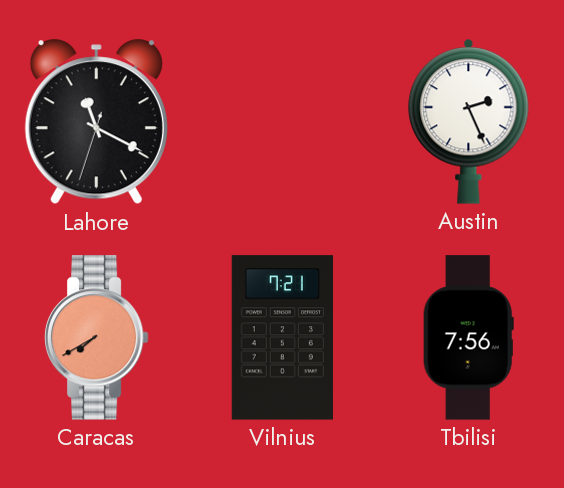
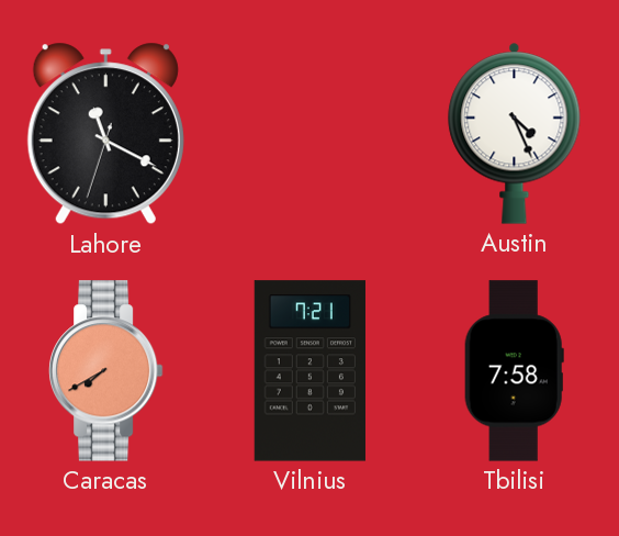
Austin: 2:26 -> 4:26
Tbilisi: 7:56 -> 7:58
